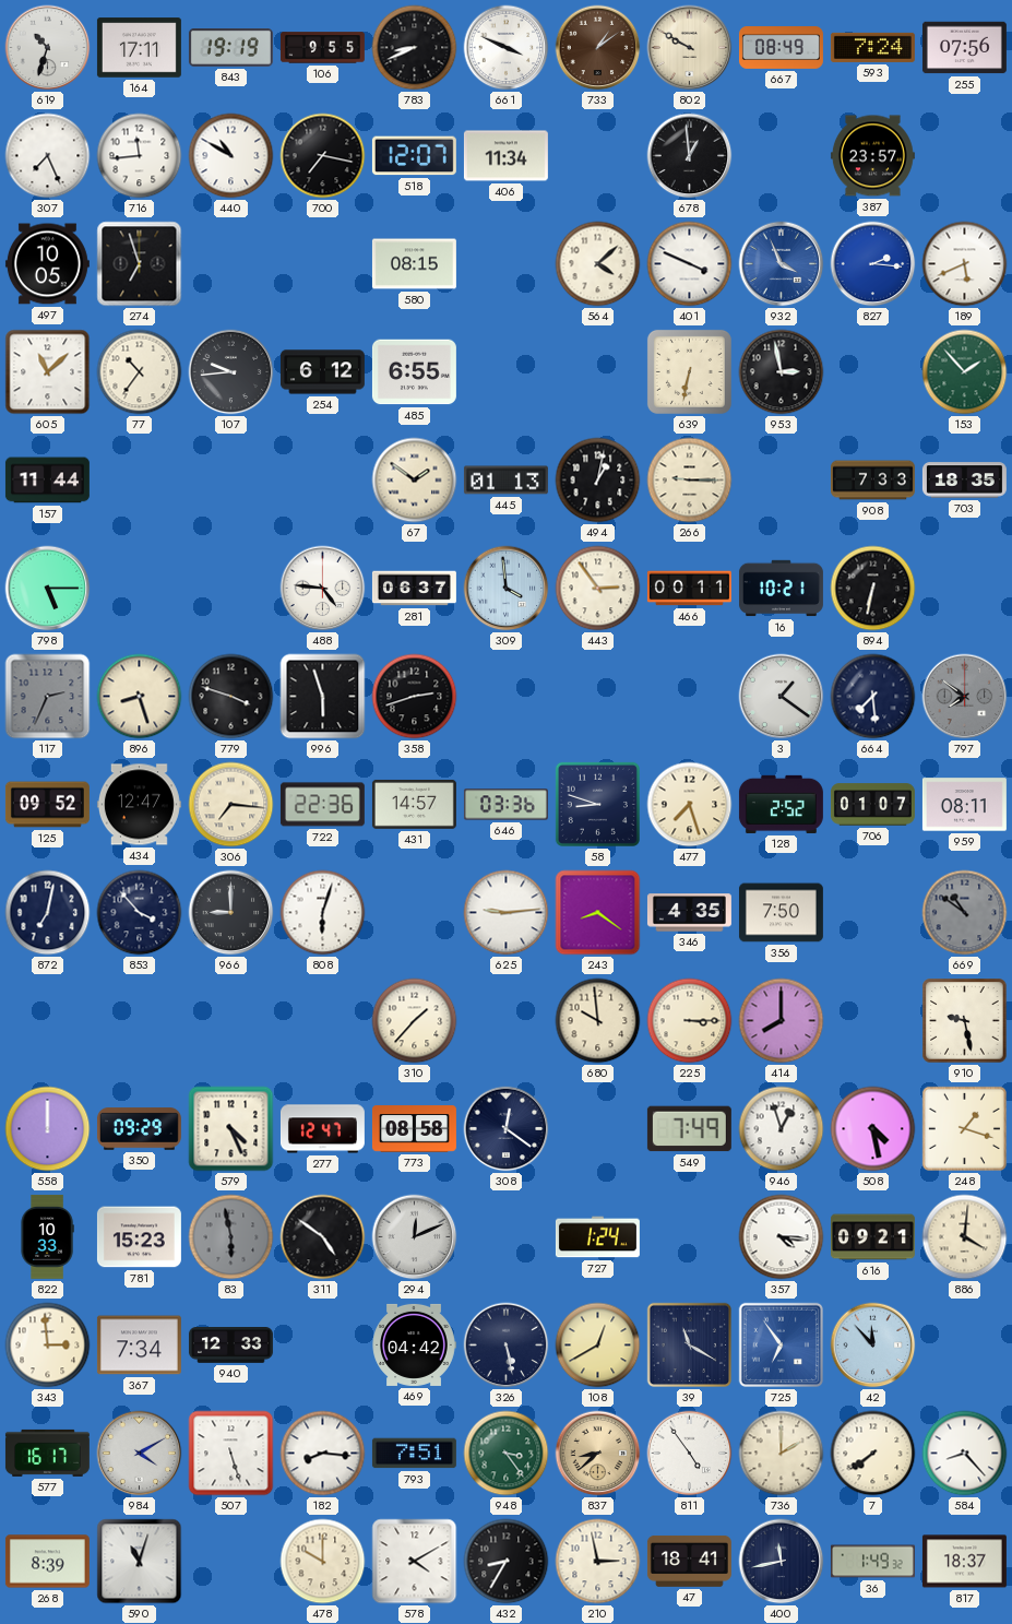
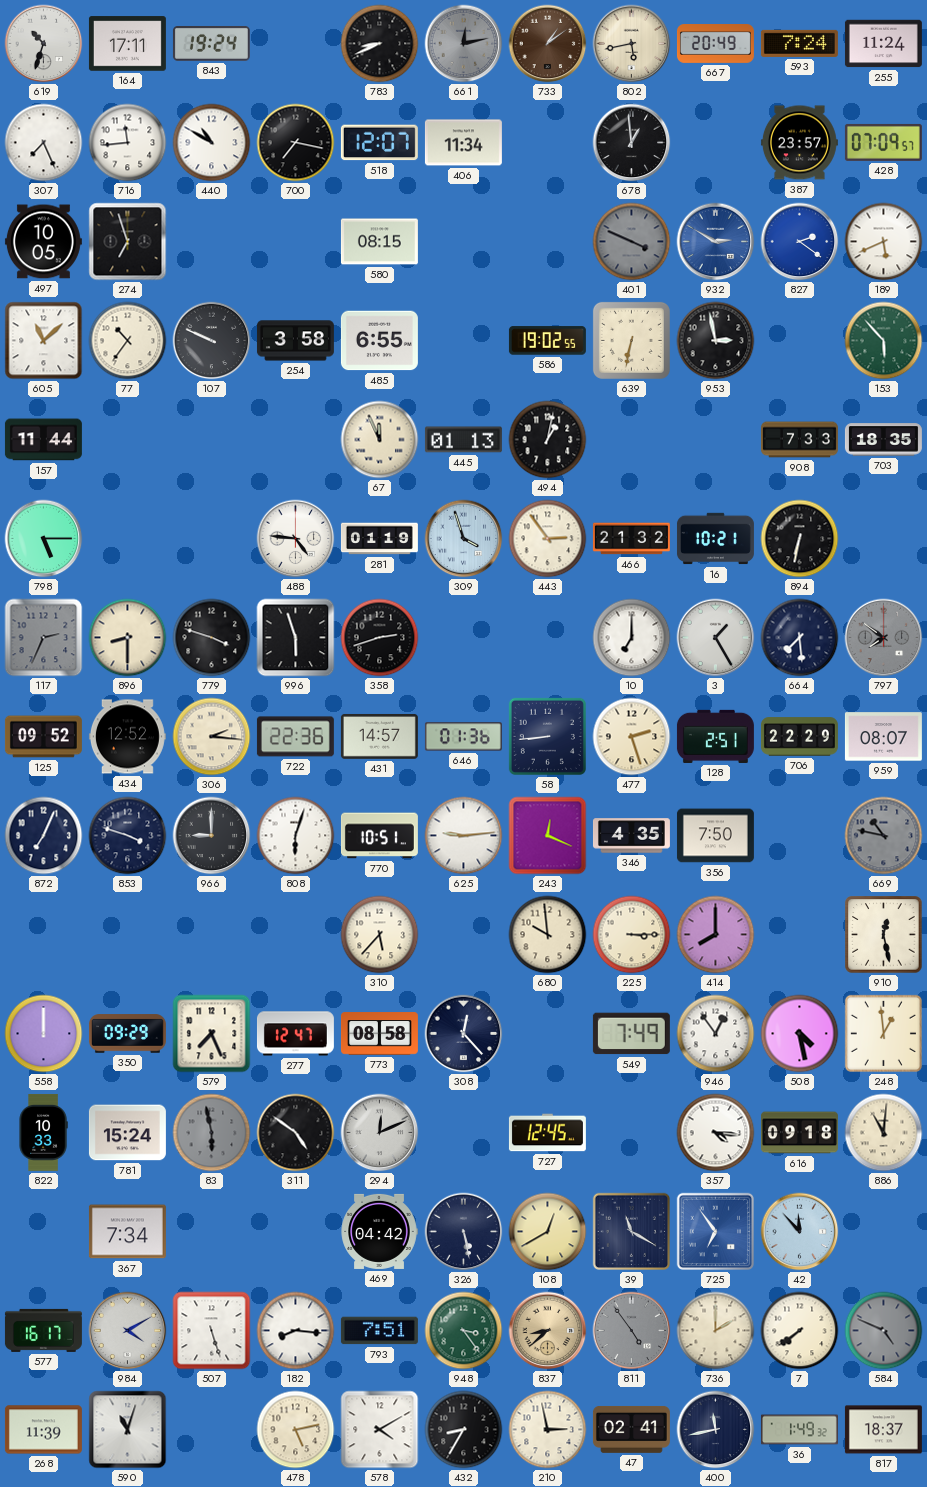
843: 19:19 -> 19:24
106: 9:55 -> none
661: 3:49 -> 12:13
661 dial: white -> grey
802: 9:50 -> 5:43
667: 08:49 -> 20:49
255: 07:56 -> 11:24
428: none -> 07:09
564: 4:08 -> none
401 dial: white -> grey
932: 3:56 -> 2:50
827: 2:16 -> 2:21
107: 9:44 -> 9:49
254: 6:12 -> 3:58
586: none -> 19:02
153: 1:53 -> 5:53
67: 1:51 -> 11:56
266: 9:15 -> none
281: 06:37 -> 01:19
309: 3:59 -> 3:57
466: 00:11 -> 21:32
896: 8:27 -> 8:30
10: none -> 7:00
3: 1:21 -> 1:25
434: 12:47 -> 12:52
306: 7:16 -> 2:16
646: 03:36 -> 01:36
58: 8:48 -> 8:44
477: 7:27 -> 2:27
128: 2:52 -> 2:51
706: 01:07 -> 22:29
959: 08:11 -> 08:07
872: 7:02 -> 7:04
853: 3:53 -> 3:48
770: none -> 10:51
243: 8:21 -> 12:19
669: 10:51 -> 10:47
310: 1:37 -> 5:37
910: 9:28 -> 12:28
579: 4:26 -> 7:26
308: 12:21 -> 12:23
946: 12:57 -> 12:54
248: 1:18 -> 12:59
781: 15:23 -> 15:24
727: 1:24 -> 12:45
616: 09:21 -> 09:18
886: 4:01 -> 11:01
343: 2:59 -> none
940: 12:33 -> none
811 dial: white -> grey
584: 8:23 -> 4:49
584 dial: white -> grey
268: 8:39 -> 11:39
478: 10:00 -> 5:13
47: 18:41 -> 02:41
